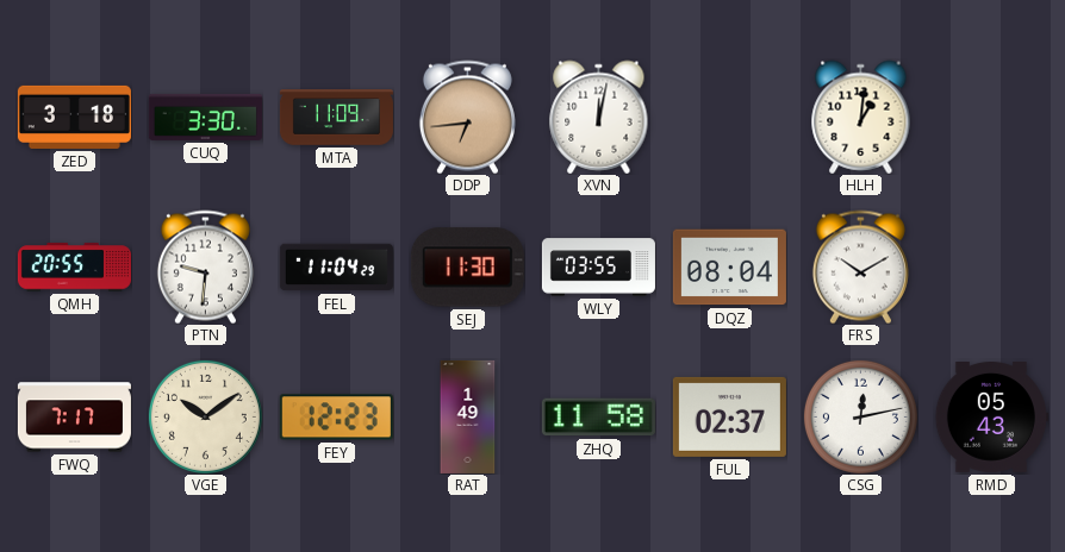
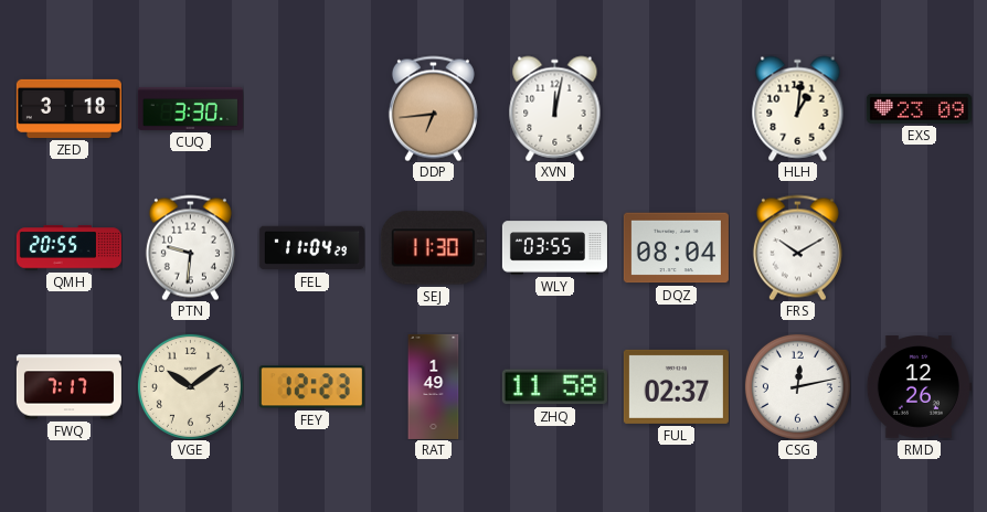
MTA: 11:09 -> none
EXS: none -> 23:09
RMD: 05:43 -> 12:26
